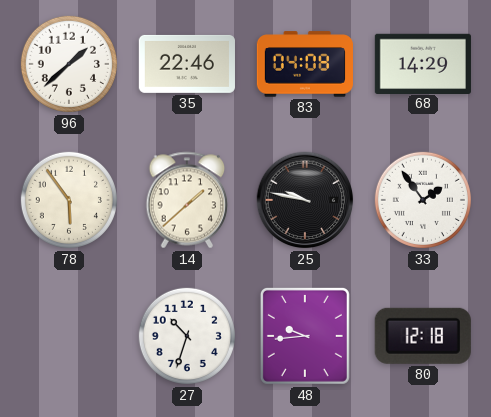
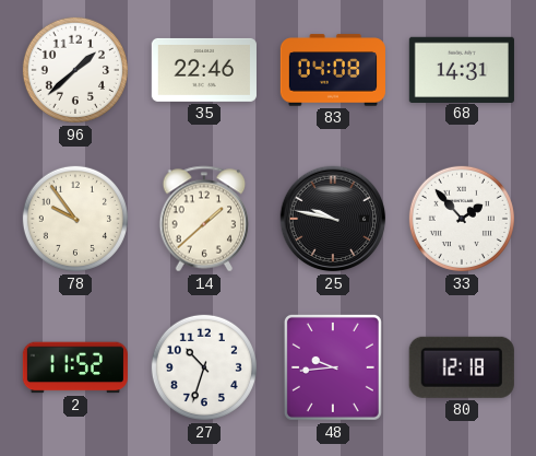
68: 14:29 -> 14:31
78: 5:54 -> 9:54
33: 1:54 -> 1:53
2: none -> 11:52
